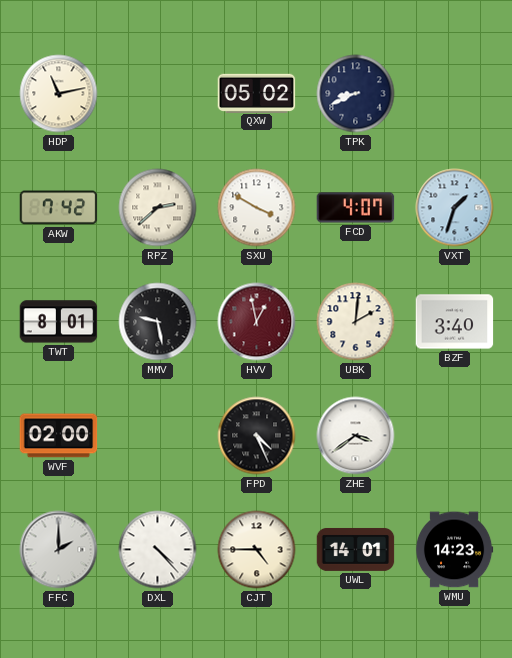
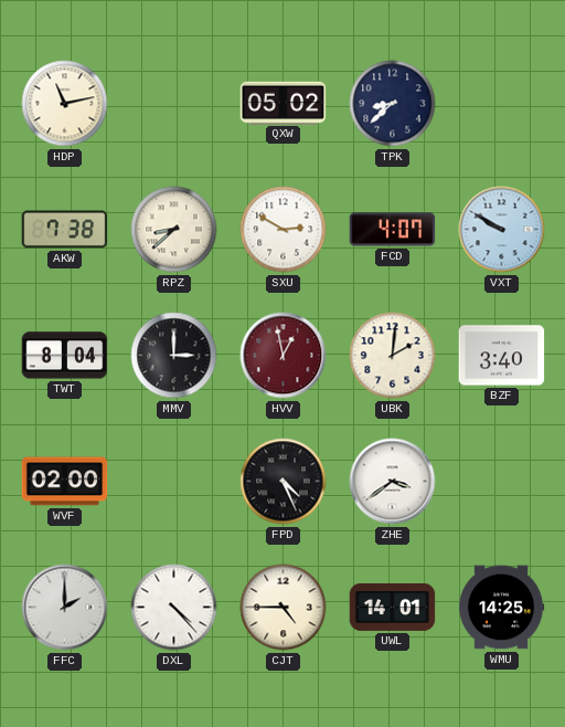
TPK: 8:41 -> 8:38
AKW: 7:42 -> 7:38
RPZ: 2:38 -> 8:38
SXU: 3:50 -> 2:50
VXT: 1:33 -> 9:50
TWT: 8:01 -> 8:04
MMV: 9:28 -> 3:00
WMU: 14:23 -> 14:25
